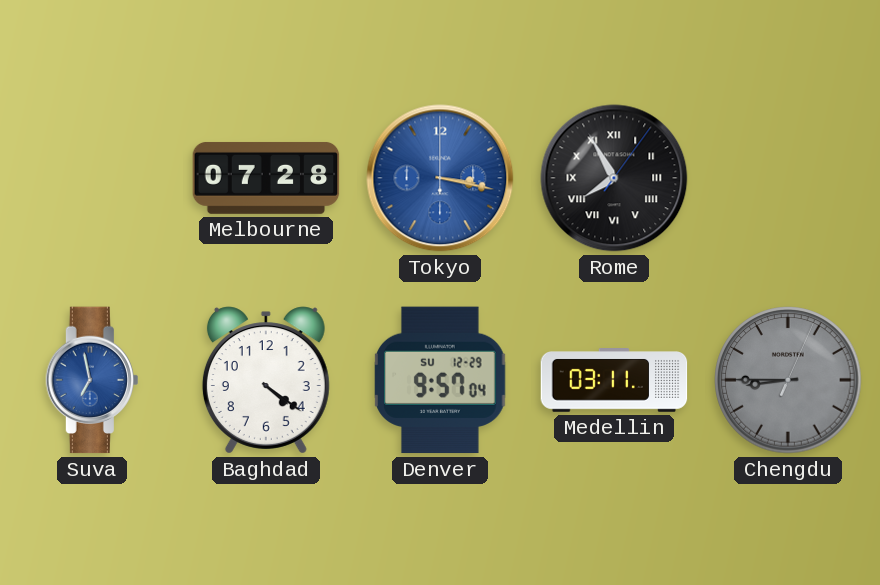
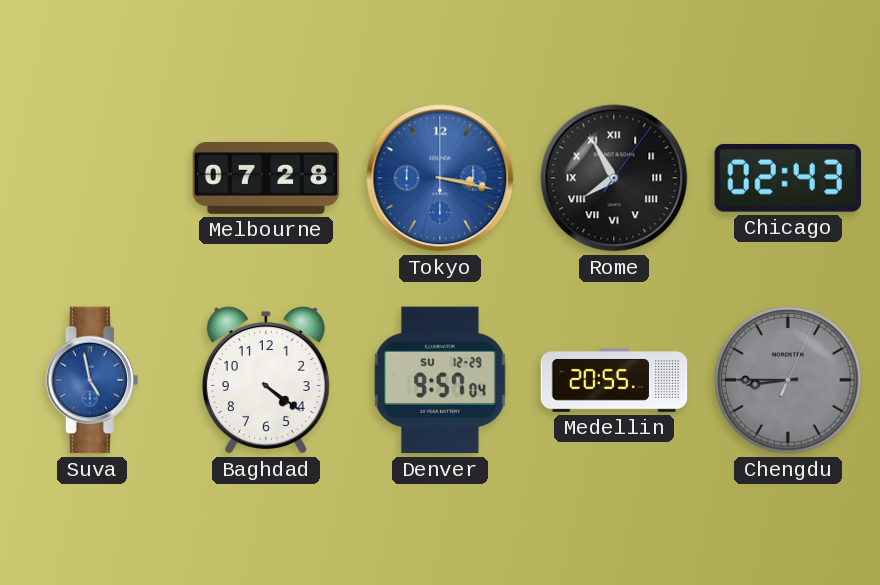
Chicago: none -> 02:43
Suva: 6:58 -> 4:58
Medellin: 03:11 -> 20:55
